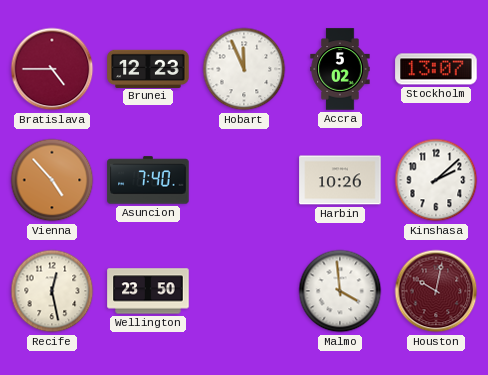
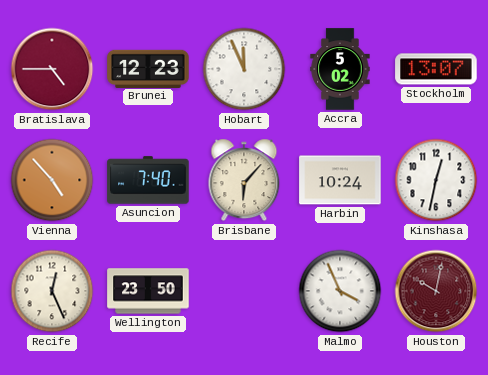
Brisbane: none -> 6:07
Harbin: 10:26 -> 10:24
Kinshasa: 2:08 -> 12:32
Recife: 12:28 -> 12:26
Malmo: 3:59 -> 3:56
